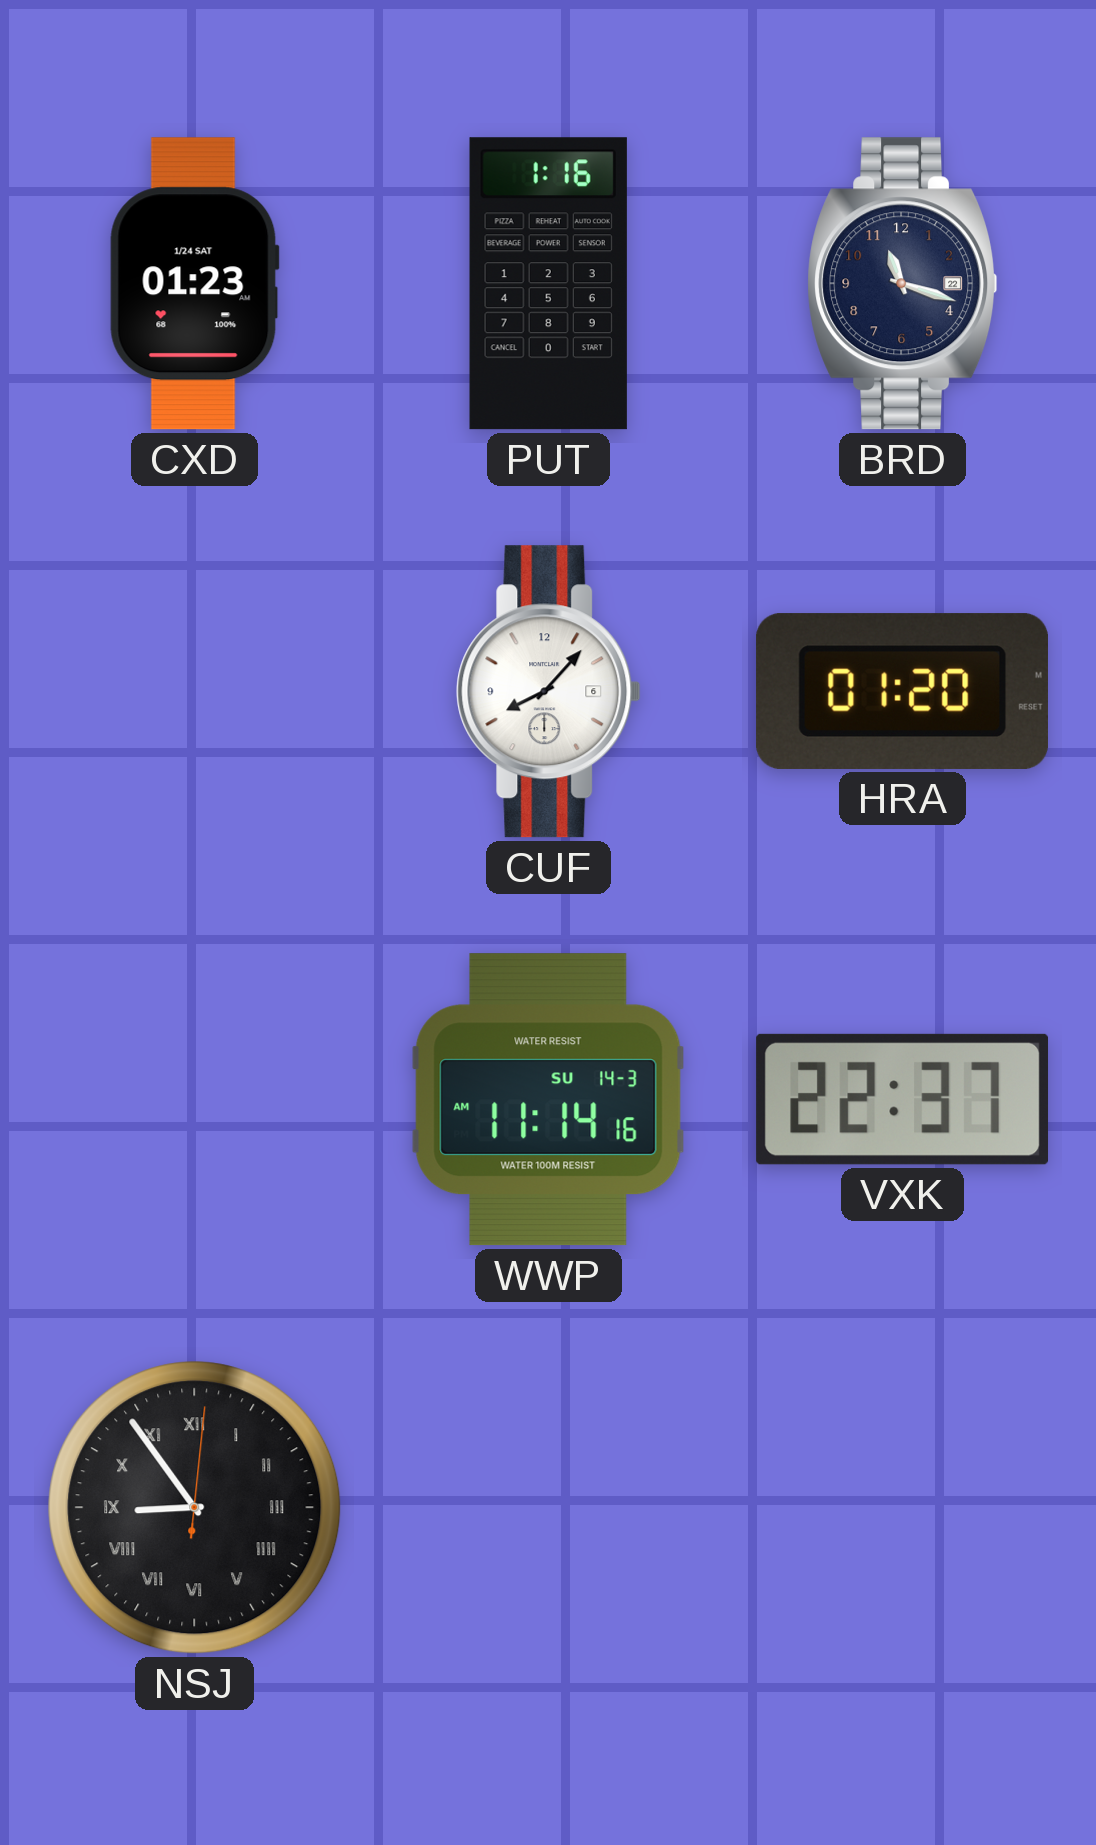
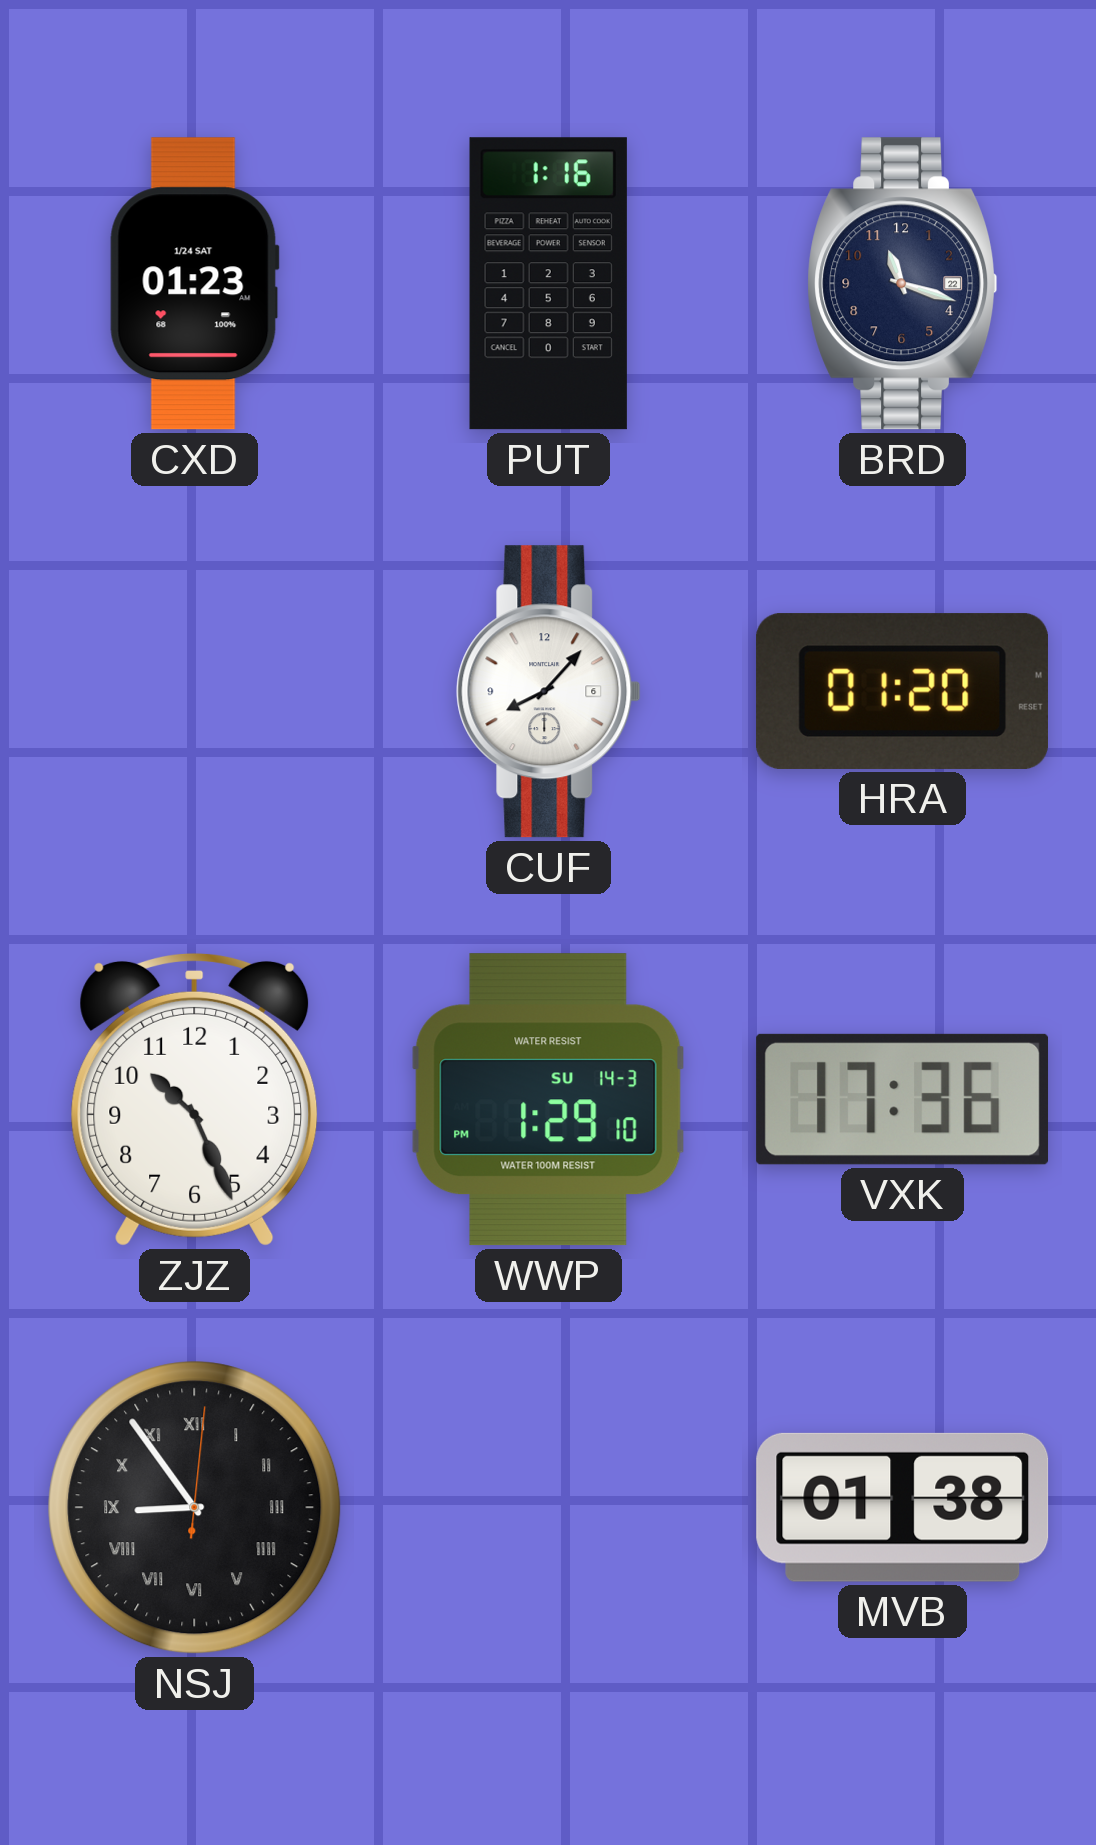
ZJZ: none -> 10:26
WWP: 11:14 -> 1:29
VXK: 22:37 -> 17:36
MVB: none -> 01:38
